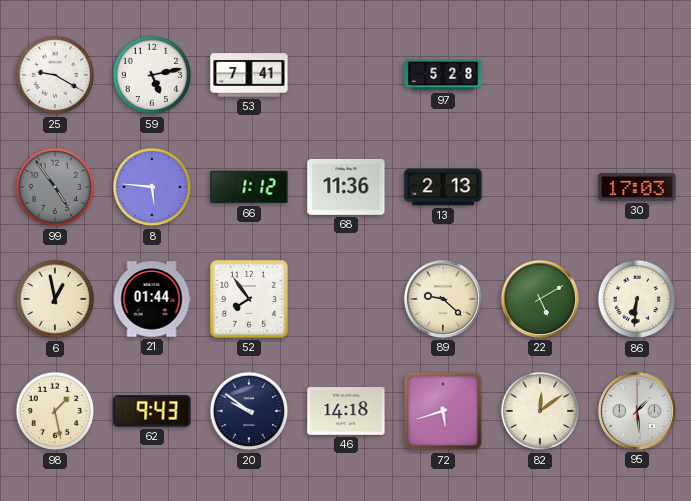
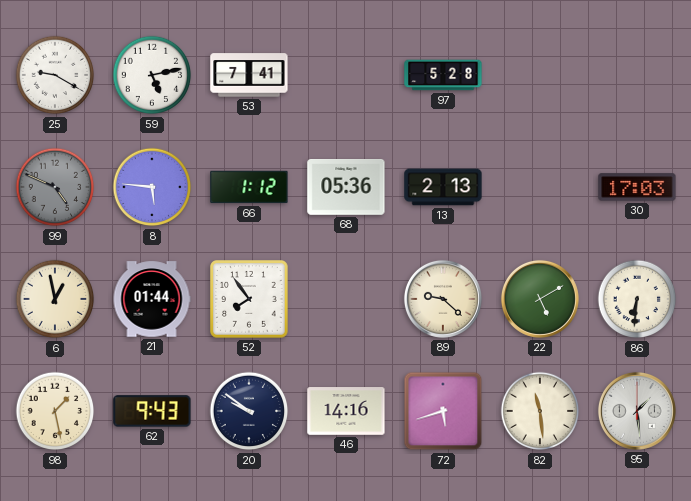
99: 4:54 -> 4:49
68: 11:36 -> 05:36
46: 14:18 -> 14:16
82: 12:09 -> 11:29
